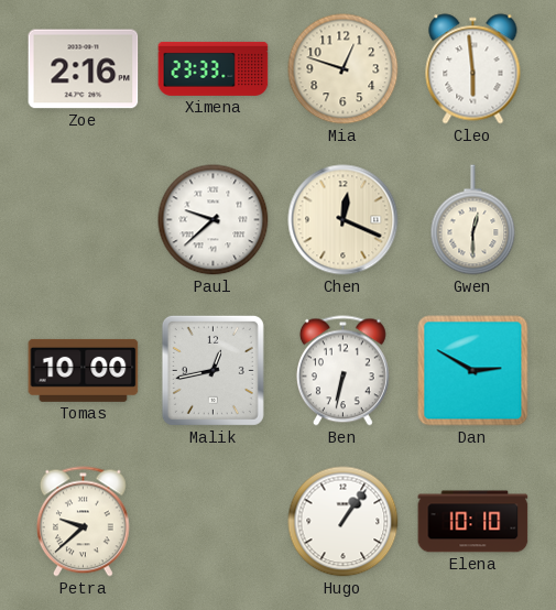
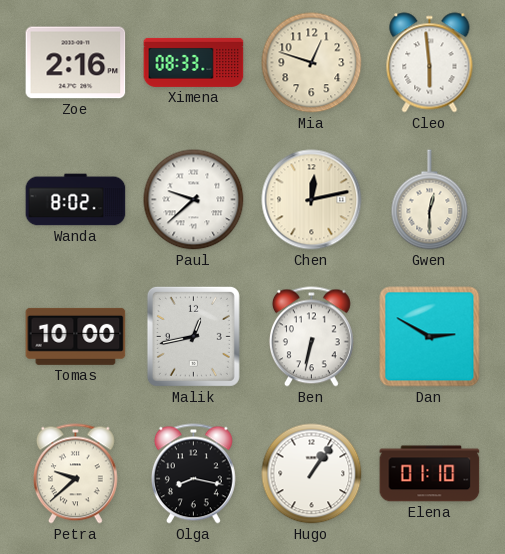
Ximena: 23:33 -> 08:33
Wanda: none -> 8:02
Chen: 12:19 -> 12:13
Olga: none -> 8:17
Elena: 10:10 -> 01:10
